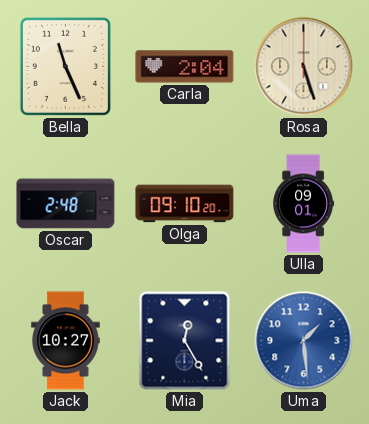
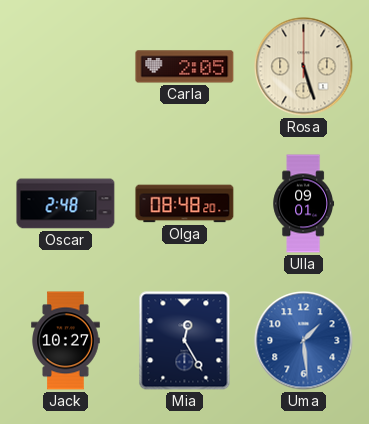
Bella: 11:26 -> none
Carla: 2:04 -> 2:05
Olga: 09:10 -> 08:48
